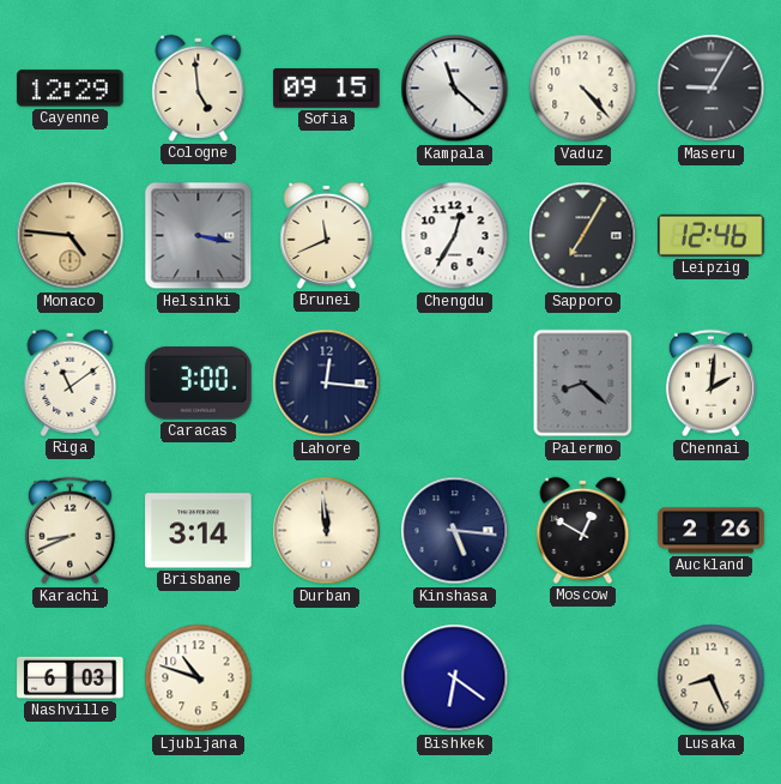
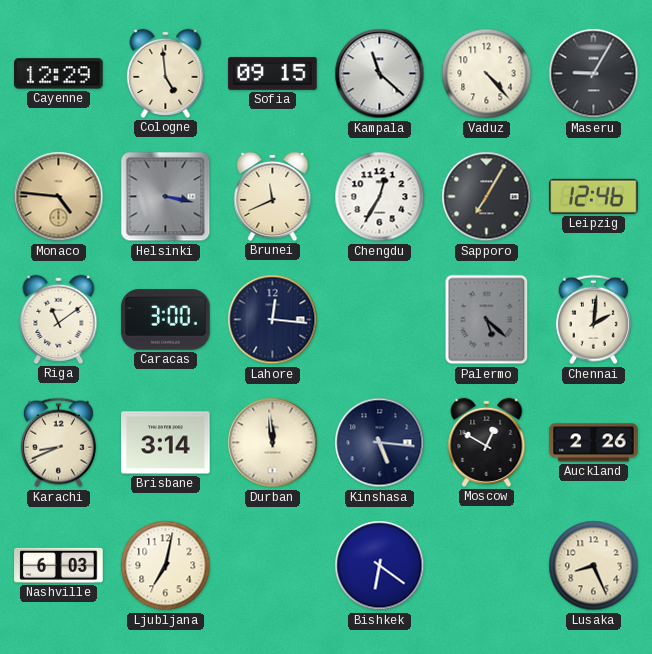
Palermo: 8:22 -> 5:22
Ljubljana: 10:48 -> 7:02
